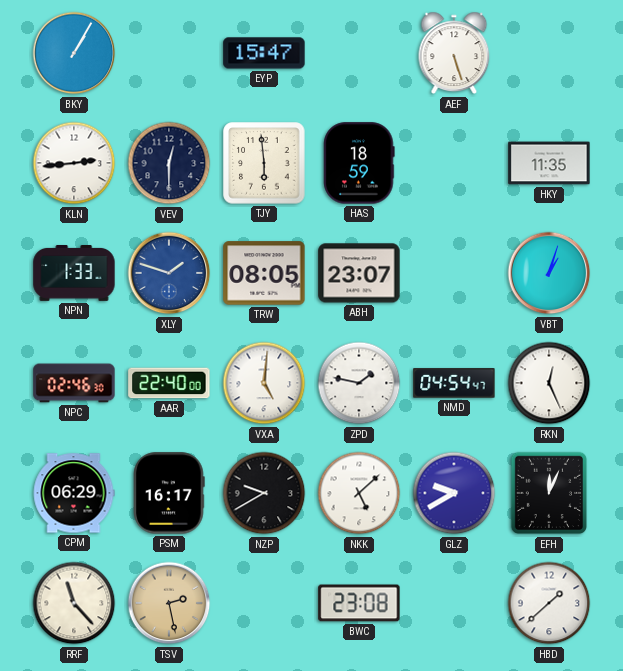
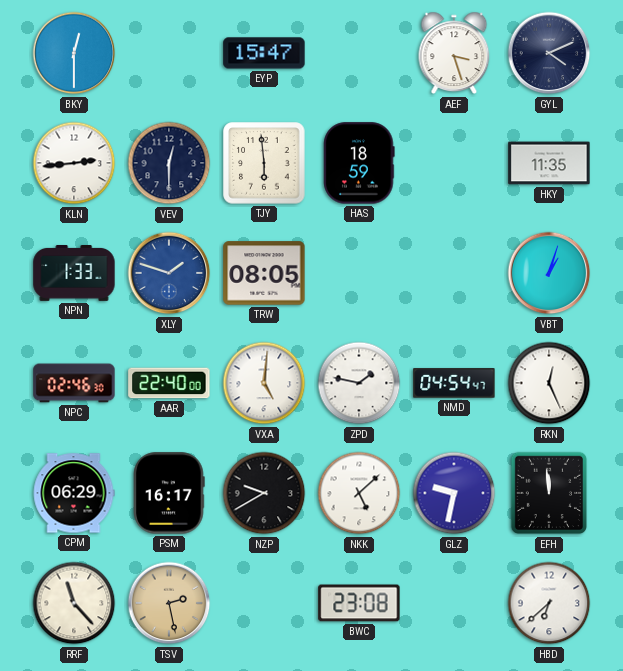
BKY: 1:05 -> 12:30
AEF: 5:27 -> 3:27
GYL: none -> 4:11
ABH: 23:07 -> none
GLZ: 9:40 -> 9:32
EFH: 12:04 -> 11:59
HBD: 1:38 -> 6:38
